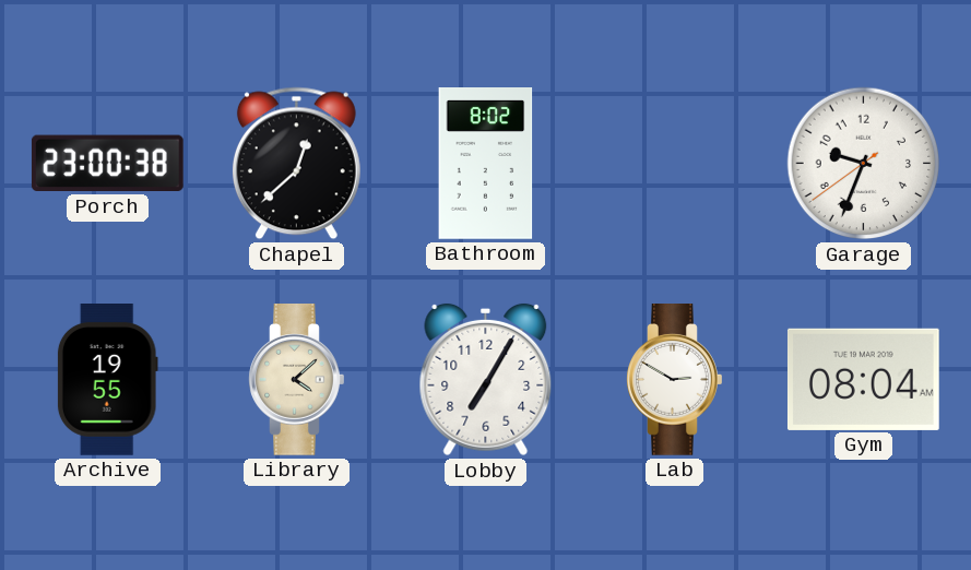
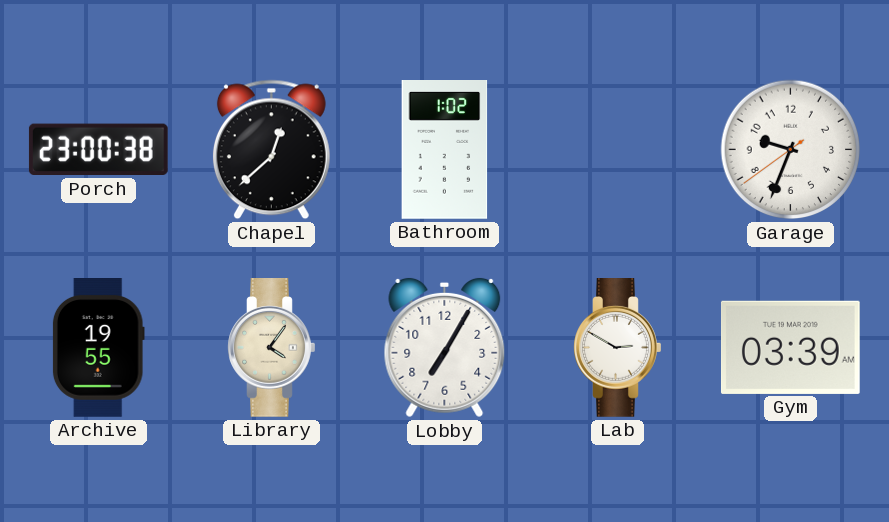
Bathroom: 8:02 -> 1:02
Library: 4:08 -> 4:06
Gym: 08:04 -> 03:39
